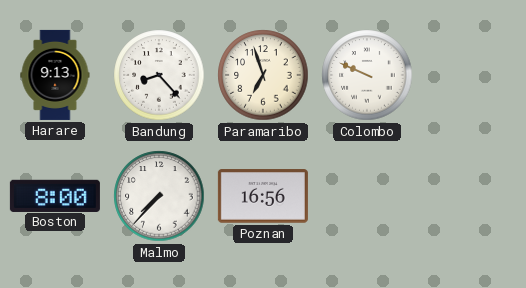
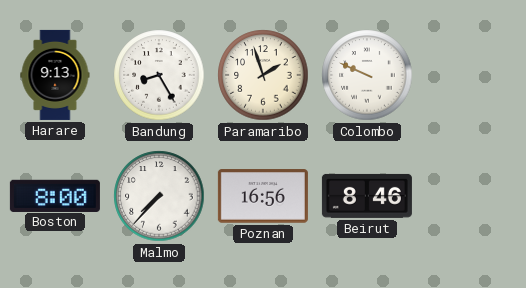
Bandung: 8:23 -> 8:25
Paramaribo: 6:57 -> 1:57
Beirut: none -> 8:46
